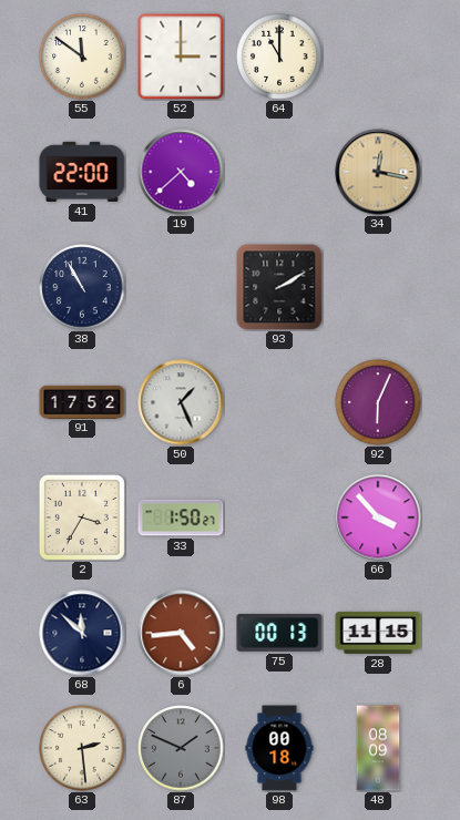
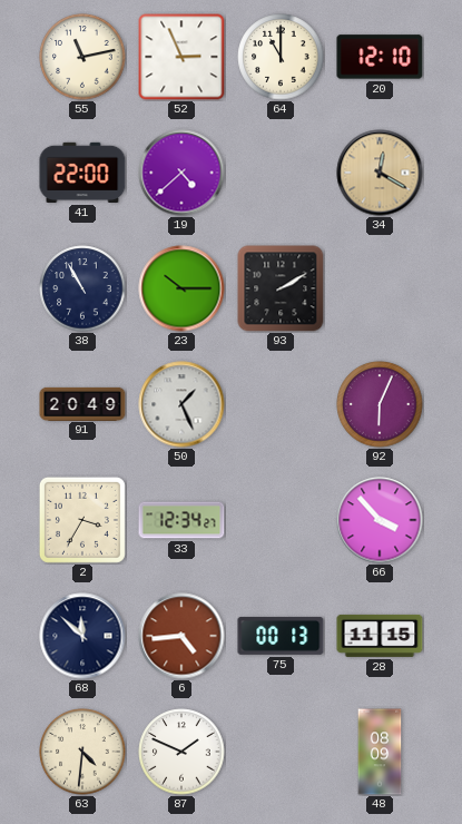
55: 11:51 -> 11:13
52: 3:00 -> 2:56
20: none -> 12:10
34: 12:17 -> 12:20
23: none -> 10:15
91: 17:52 -> 20:49
33: 1:50 -> 12:34
63: 2:29 -> 4:31
87 dial: grey -> white
98: 00:18 -> none
